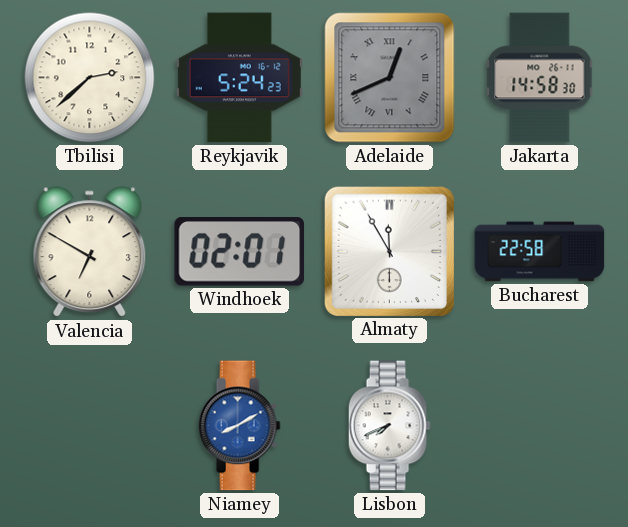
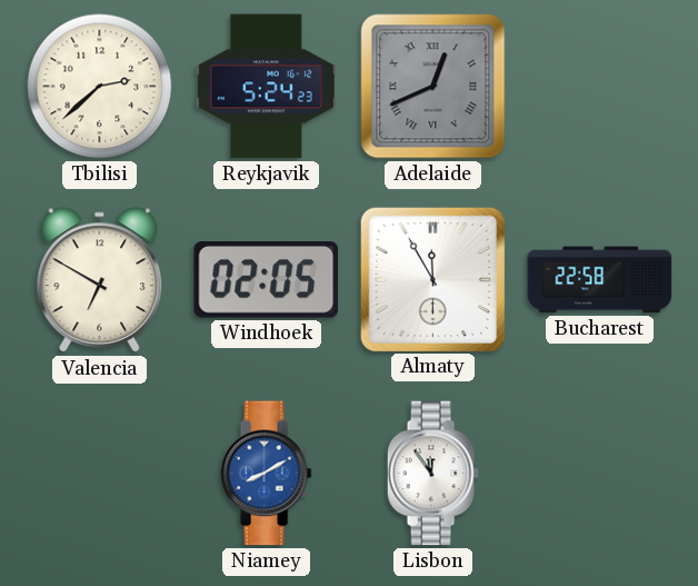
Jakarta: 14:58 -> none
Windhoek: 02:01 -> 02:05
Lisbon: 7:41 -> 11:54
